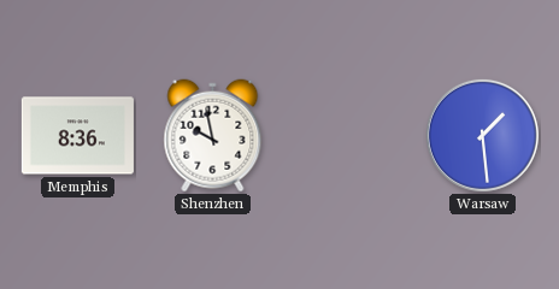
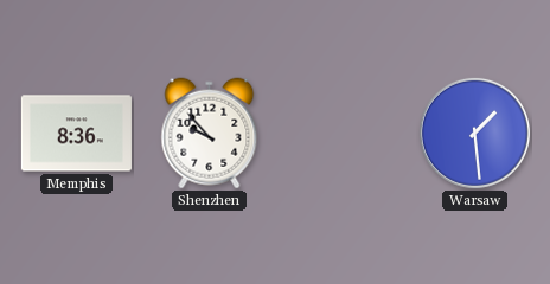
Shenzhen: 9:58 -> 9:53
